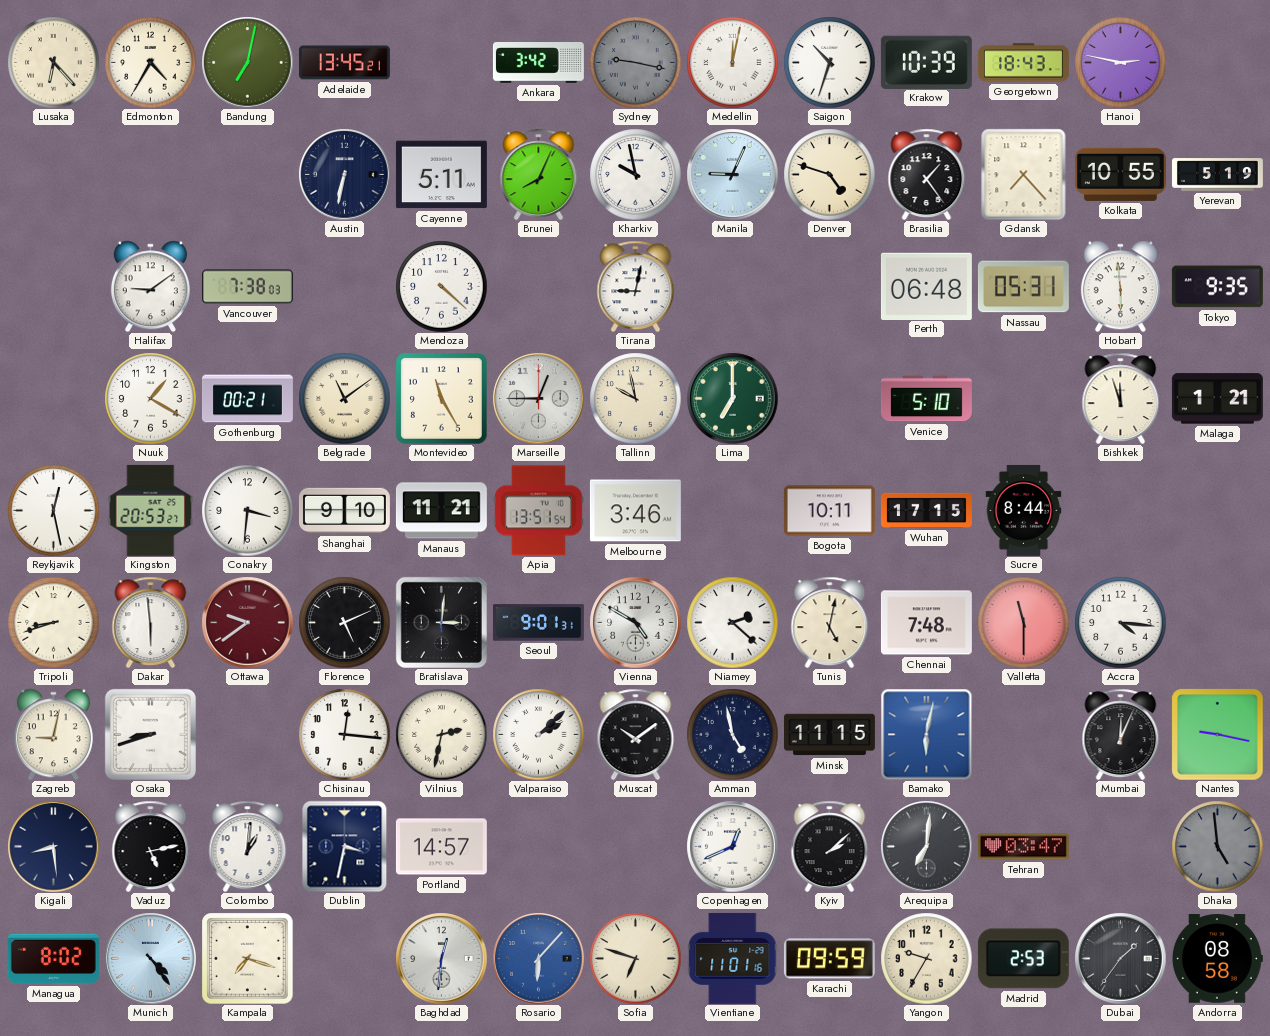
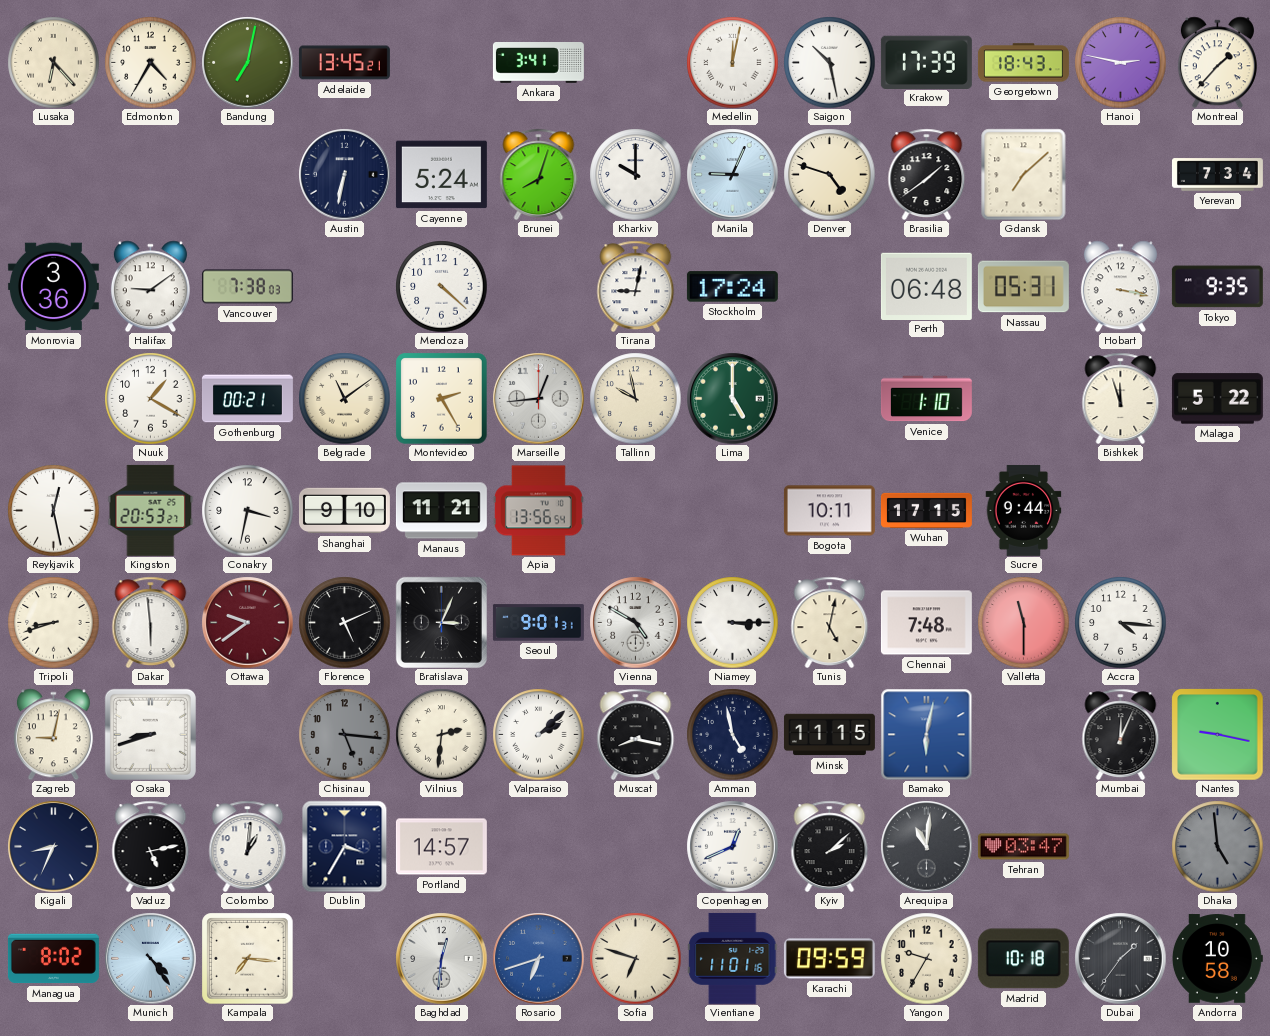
Ankara: 3:42 -> 3:41
Sydney: 9:17 -> none
Saigon: 10:33 -> 10:28
Krakow: 10:39 -> 17:39
Montreal: none -> 1:37
Cayenne: 5:11 -> 5:24
Brunei: 8:04 -> 8:03
Kharkiv: 9:58 -> 10:00
Brasilia: 1:24 -> 1:39
Gdansk: 7:23 -> 7:08
Kolkata: 10:55 -> none
Yerevan: 5:19 -> 7:34
Monrovia: none -> 3:36
Stockholm: none -> 17:24
Hobart: 5:59 -> 3:17
Montevideo: 11:25 -> 2:25
Marseille: 12:45 -> 12:44
Lima: 7:00 -> 5:00
Venice: 5:10 -> 1:10
Malaga: 1:21 -> 5:22
Conakry: 3:31 -> 3:32
Apia: 13:51 -> 13:56
Melbourne: 3:46 -> none
Sucre: 8:44 -> 9:44
Bratislava: 3:01 -> 3:04
Niamey: 2:22 -> 3:15
Chisinau: 12:16 -> 5:16
Chisinau dial: white -> grey
Vilnius: 2:32 -> 2:31
Muscat: 10:09 -> 8:17
Kigali: 8:29 -> 8:34
Dublin: 3:32 -> 3:35
Arequipa: 7:01 -> 11:01
Kampala: 7:18 -> 7:16
Rosario: 6:07 -> 6:42
Madrid: 2:53 -> 10:18
Andorra: 08:58 -> 10:58
